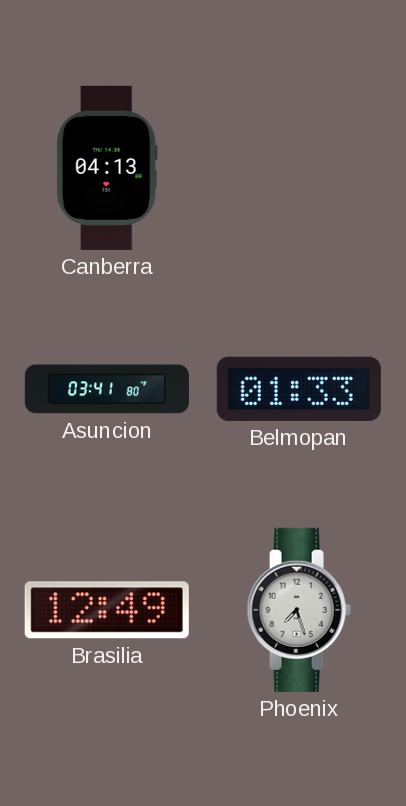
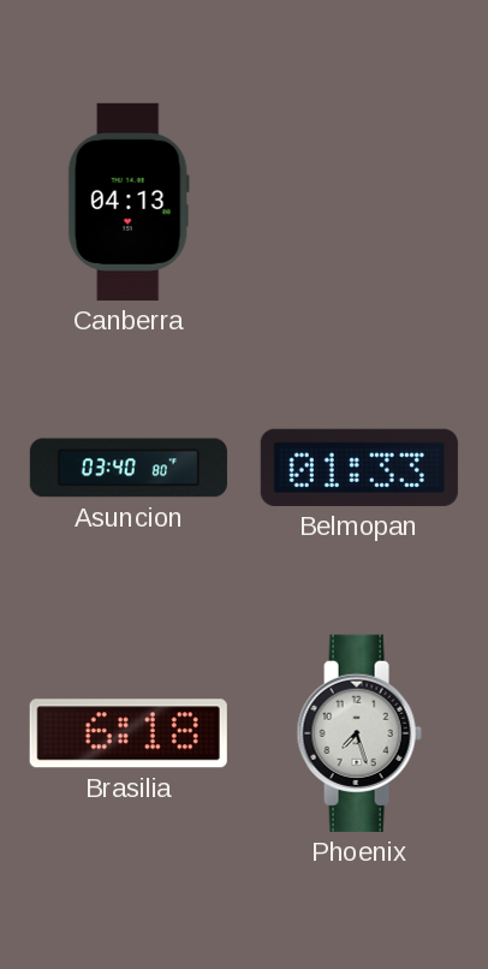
Asuncion: 03:41 -> 03:40
Brasilia: 12:49 -> 6:18
